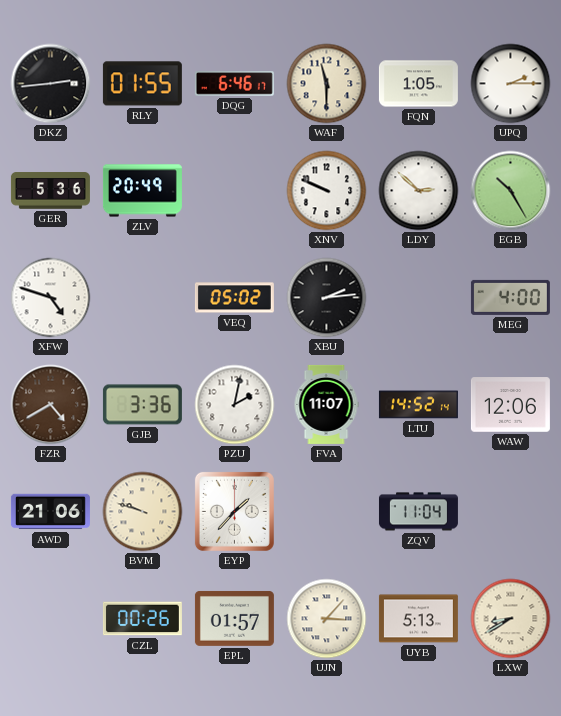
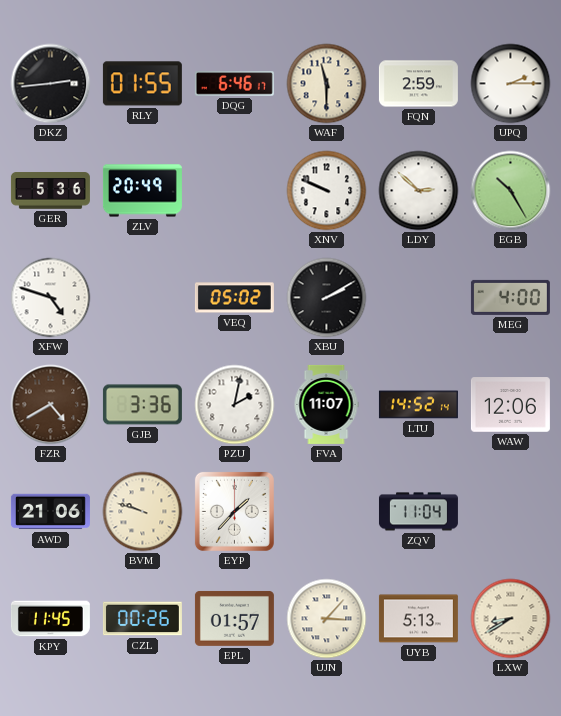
FQN: 1:05 -> 2:59
XBU: 2:14 -> 2:10
KPY: none -> 11:45
